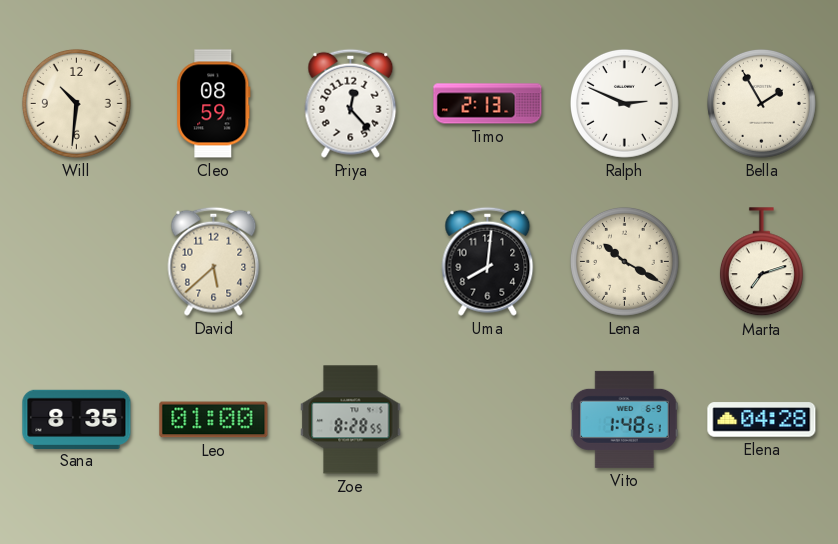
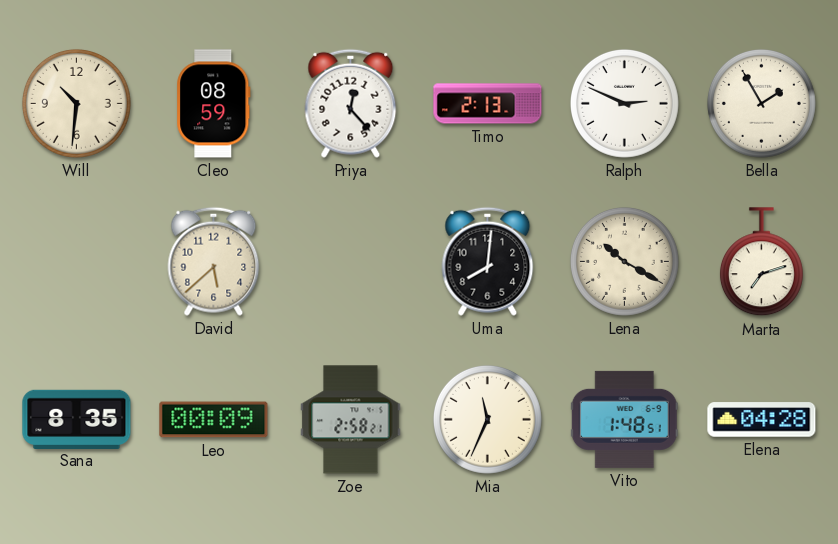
Leo: 01:00 -> 00:09
Zoe: 8:28 -> 2:58
Mia: none -> 11:34
